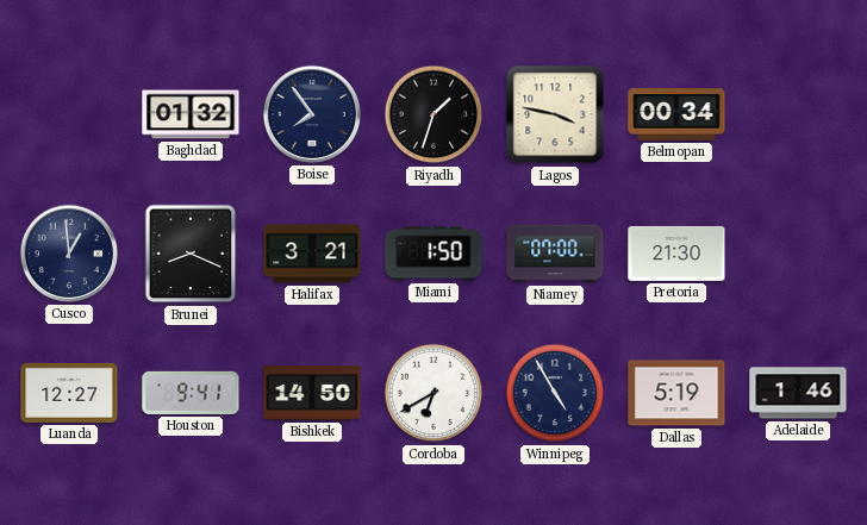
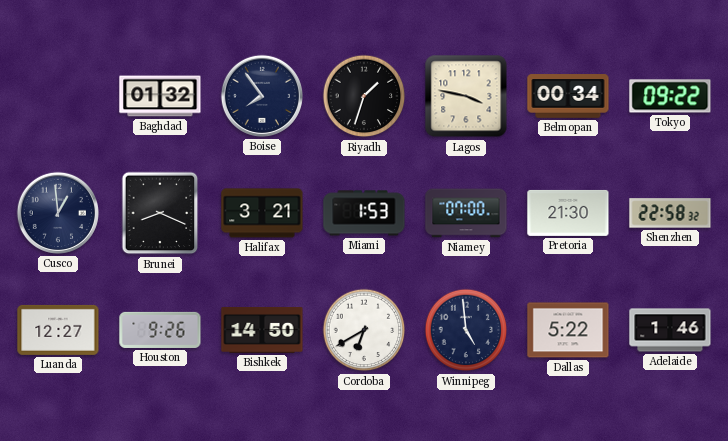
Tokyo: none -> 09:22
Miami: 1:50 -> 1:53
Shenzhen: none -> 22:58
Houston: 9:41 -> 9:26
Winnipeg: 4:55 -> 4:59
Dallas: 5:19 -> 5:22
